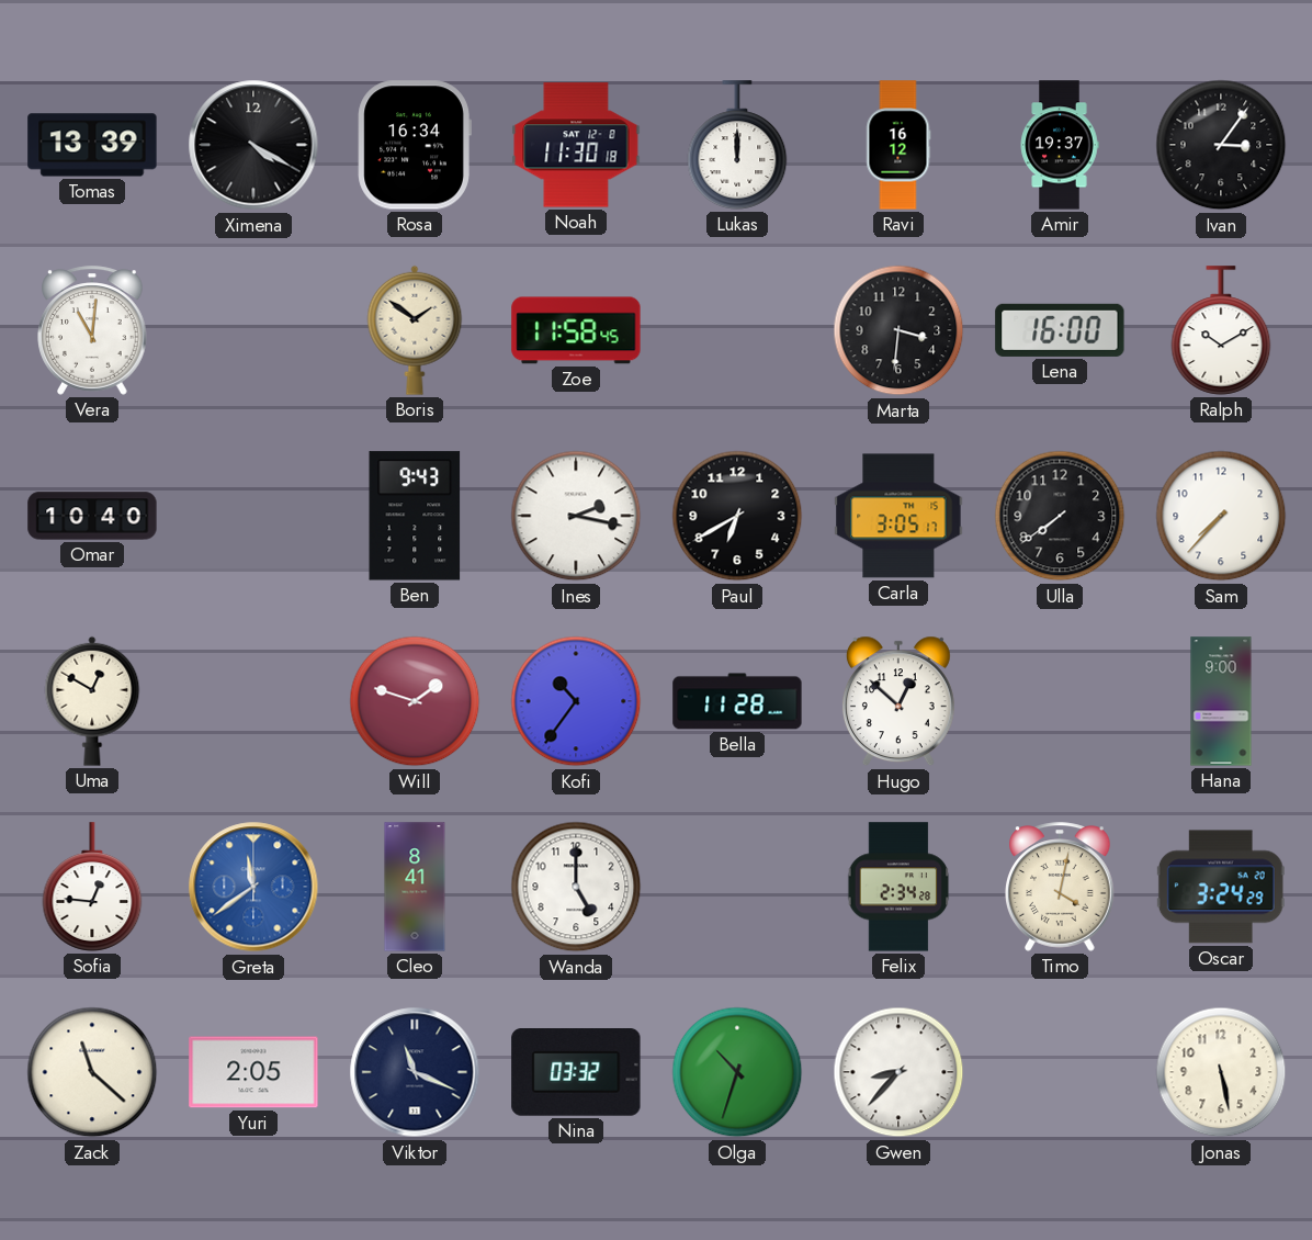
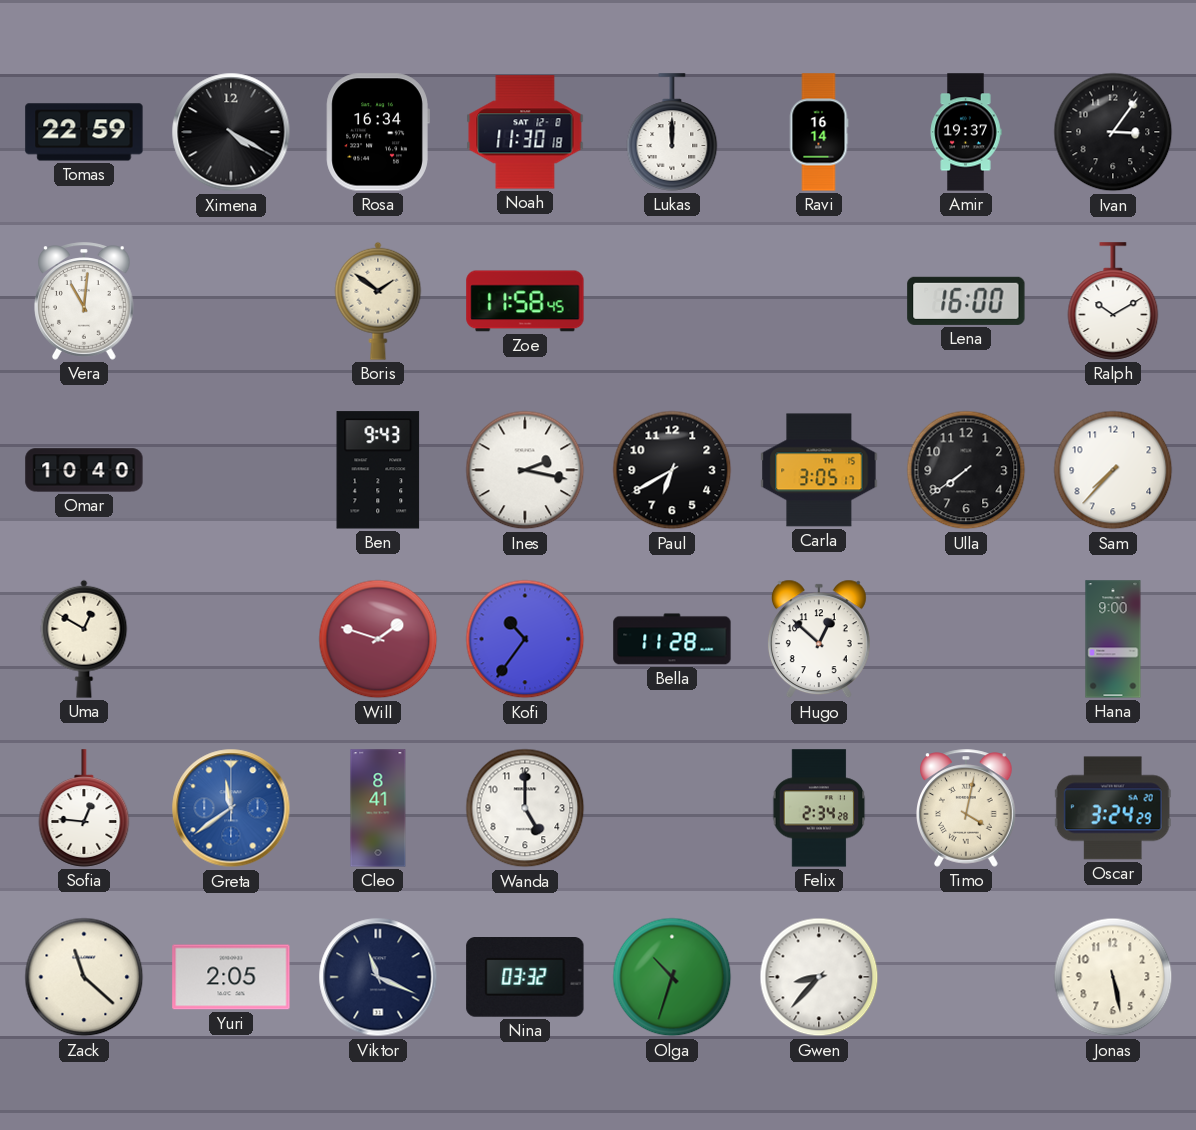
Tomas: 13:39 -> 22:59
Ravi: 16:12 -> 16:14
Marta: 3:31 -> none
